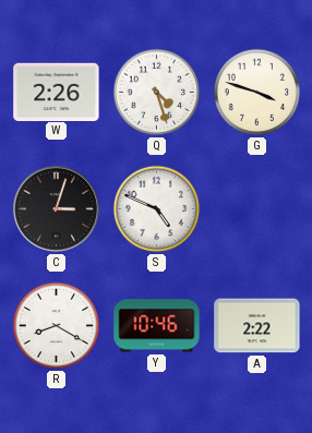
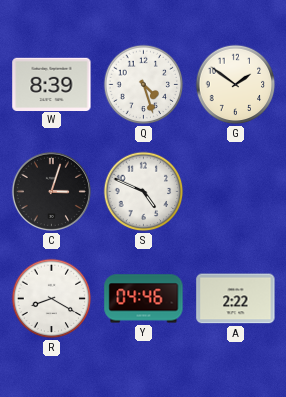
W: 2:26 -> 8:39
G: 3:48 -> 1:51
Y: 10:46 -> 04:46
